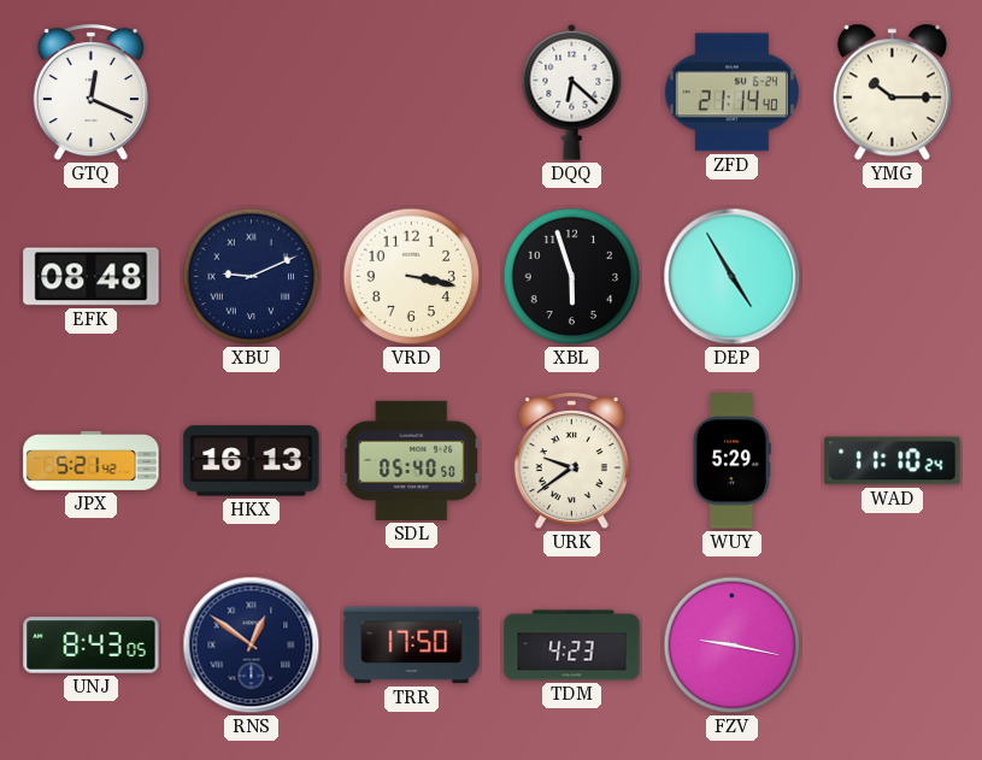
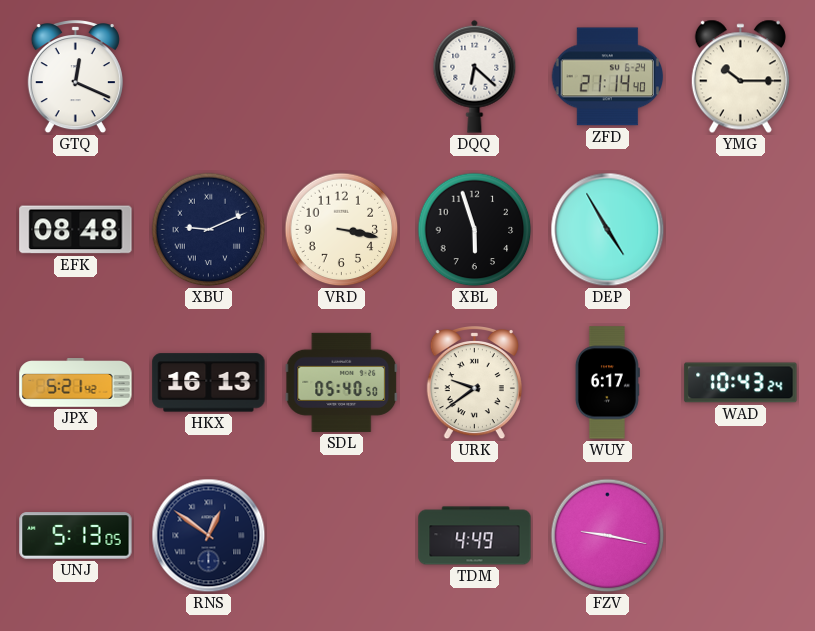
WUY: 5:29 -> 6:17
WAD: 11:10 -> 10:43
UNJ: 8:43 -> 5:13
TRR: 17:50 -> none
TDM: 4:23 -> 4:49
